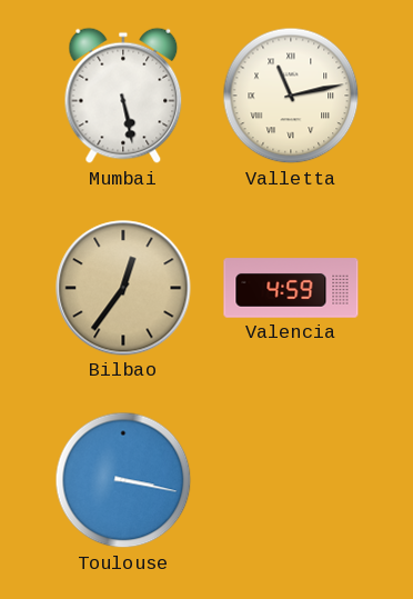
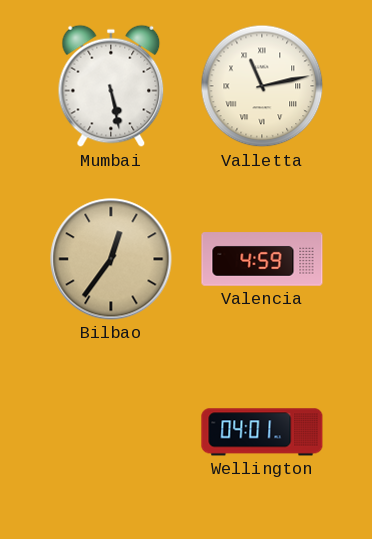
Toulouse: 3:17 -> none
Wellington: none -> 04:01
